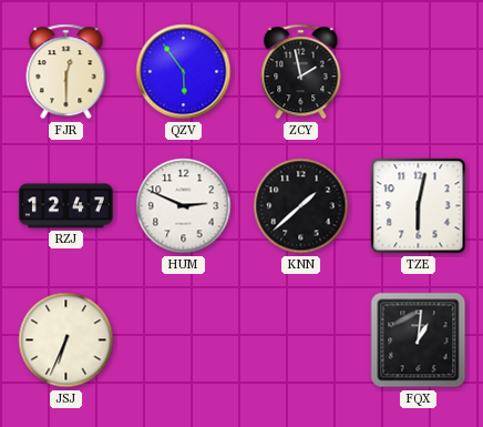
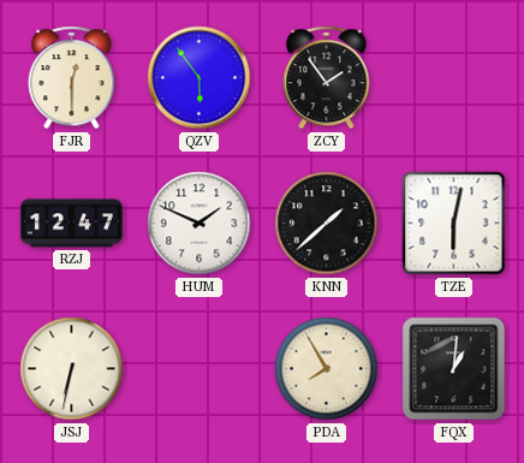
ZCY: 1:58 -> 1:54
HUM: 2:49 -> 1:49
JSJ: 6:34 -> 6:32
PDA: none -> 7:55
